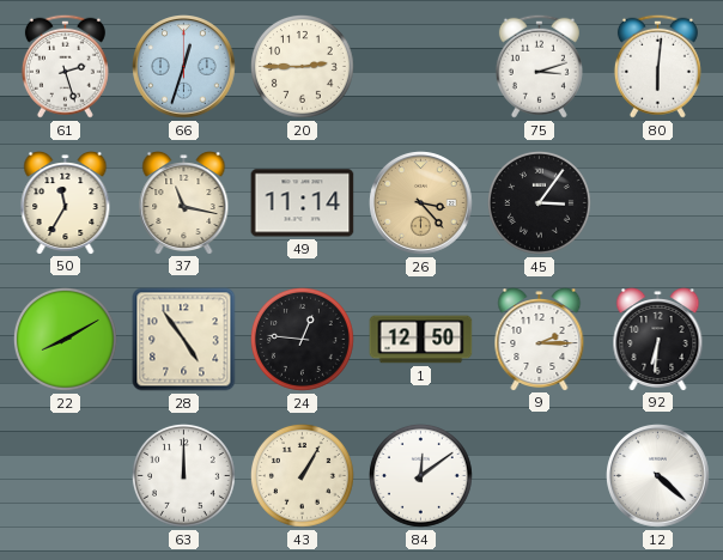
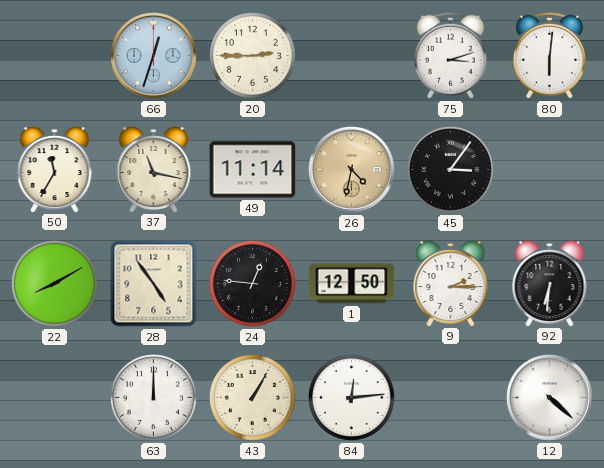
61: 2:27 -> none
26: 3:23 -> 4:32
84: 12:09 -> 12:14
